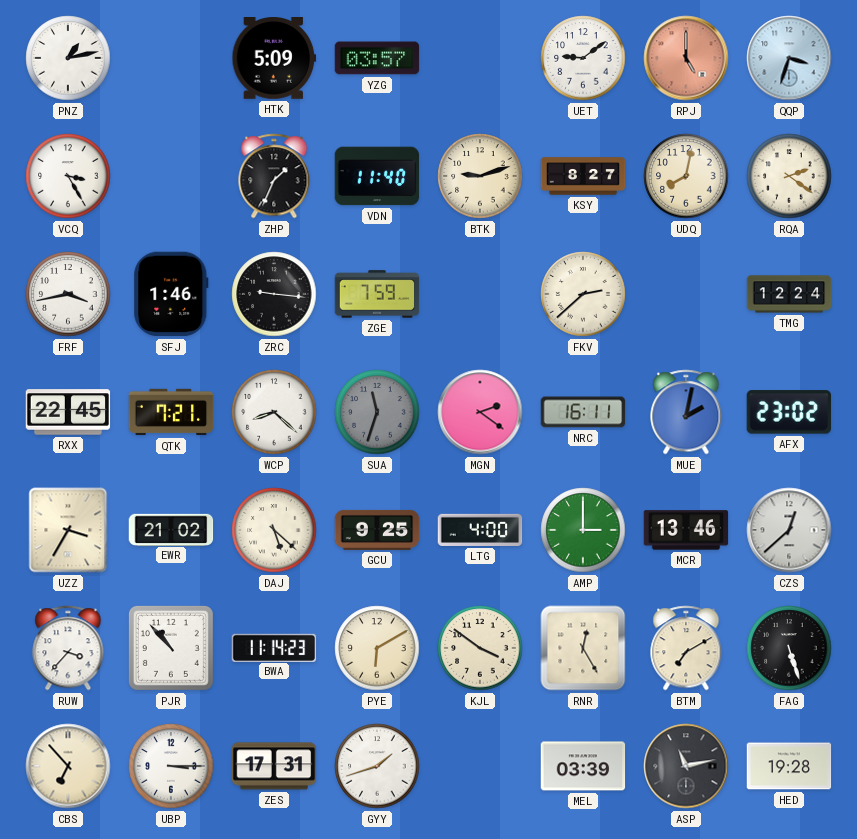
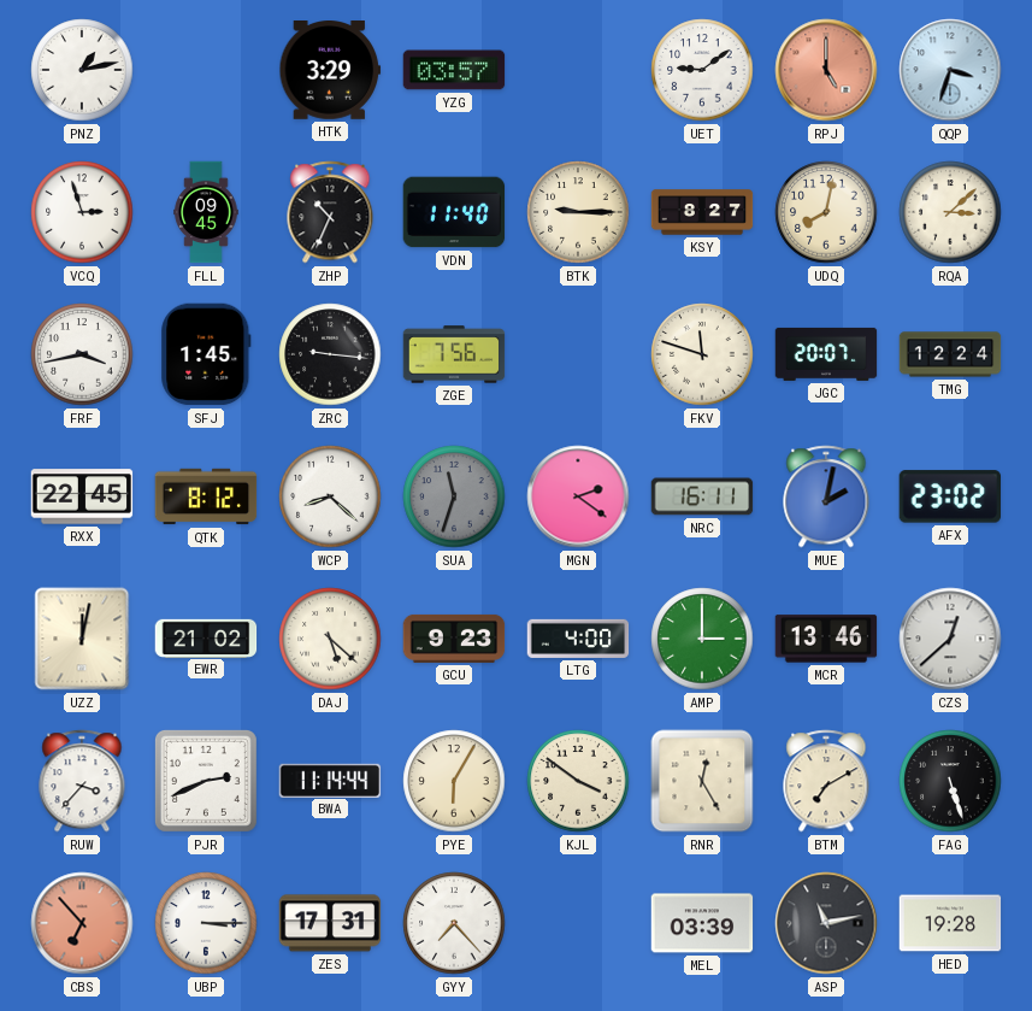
HTK: 5:09 -> 3:29
VCQ: 3:25 -> 2:57
FLL: none -> 09:45
ZHP: 1:34 -> 10:34
BTK: 9:12 -> 9:15
RQA: 2:21 -> 3:08
SFJ: 1:46 -> 1:45
ZGE: 7:59 -> 7:56
FKV: 2:38 -> 11:48
JGC: none -> 20:07
QTK: 7:21 -> 8:12
UZZ: 3:35 -> 12:02
GCU: 9:25 -> 9:23
PJR: 10:53 -> 2:41
BWA: 11:14:23 -> 11:14:44
PYE: 6:10 -> 6:05
CBS dial: cream -> salmon
GYY: 1:42 -> 7:23
